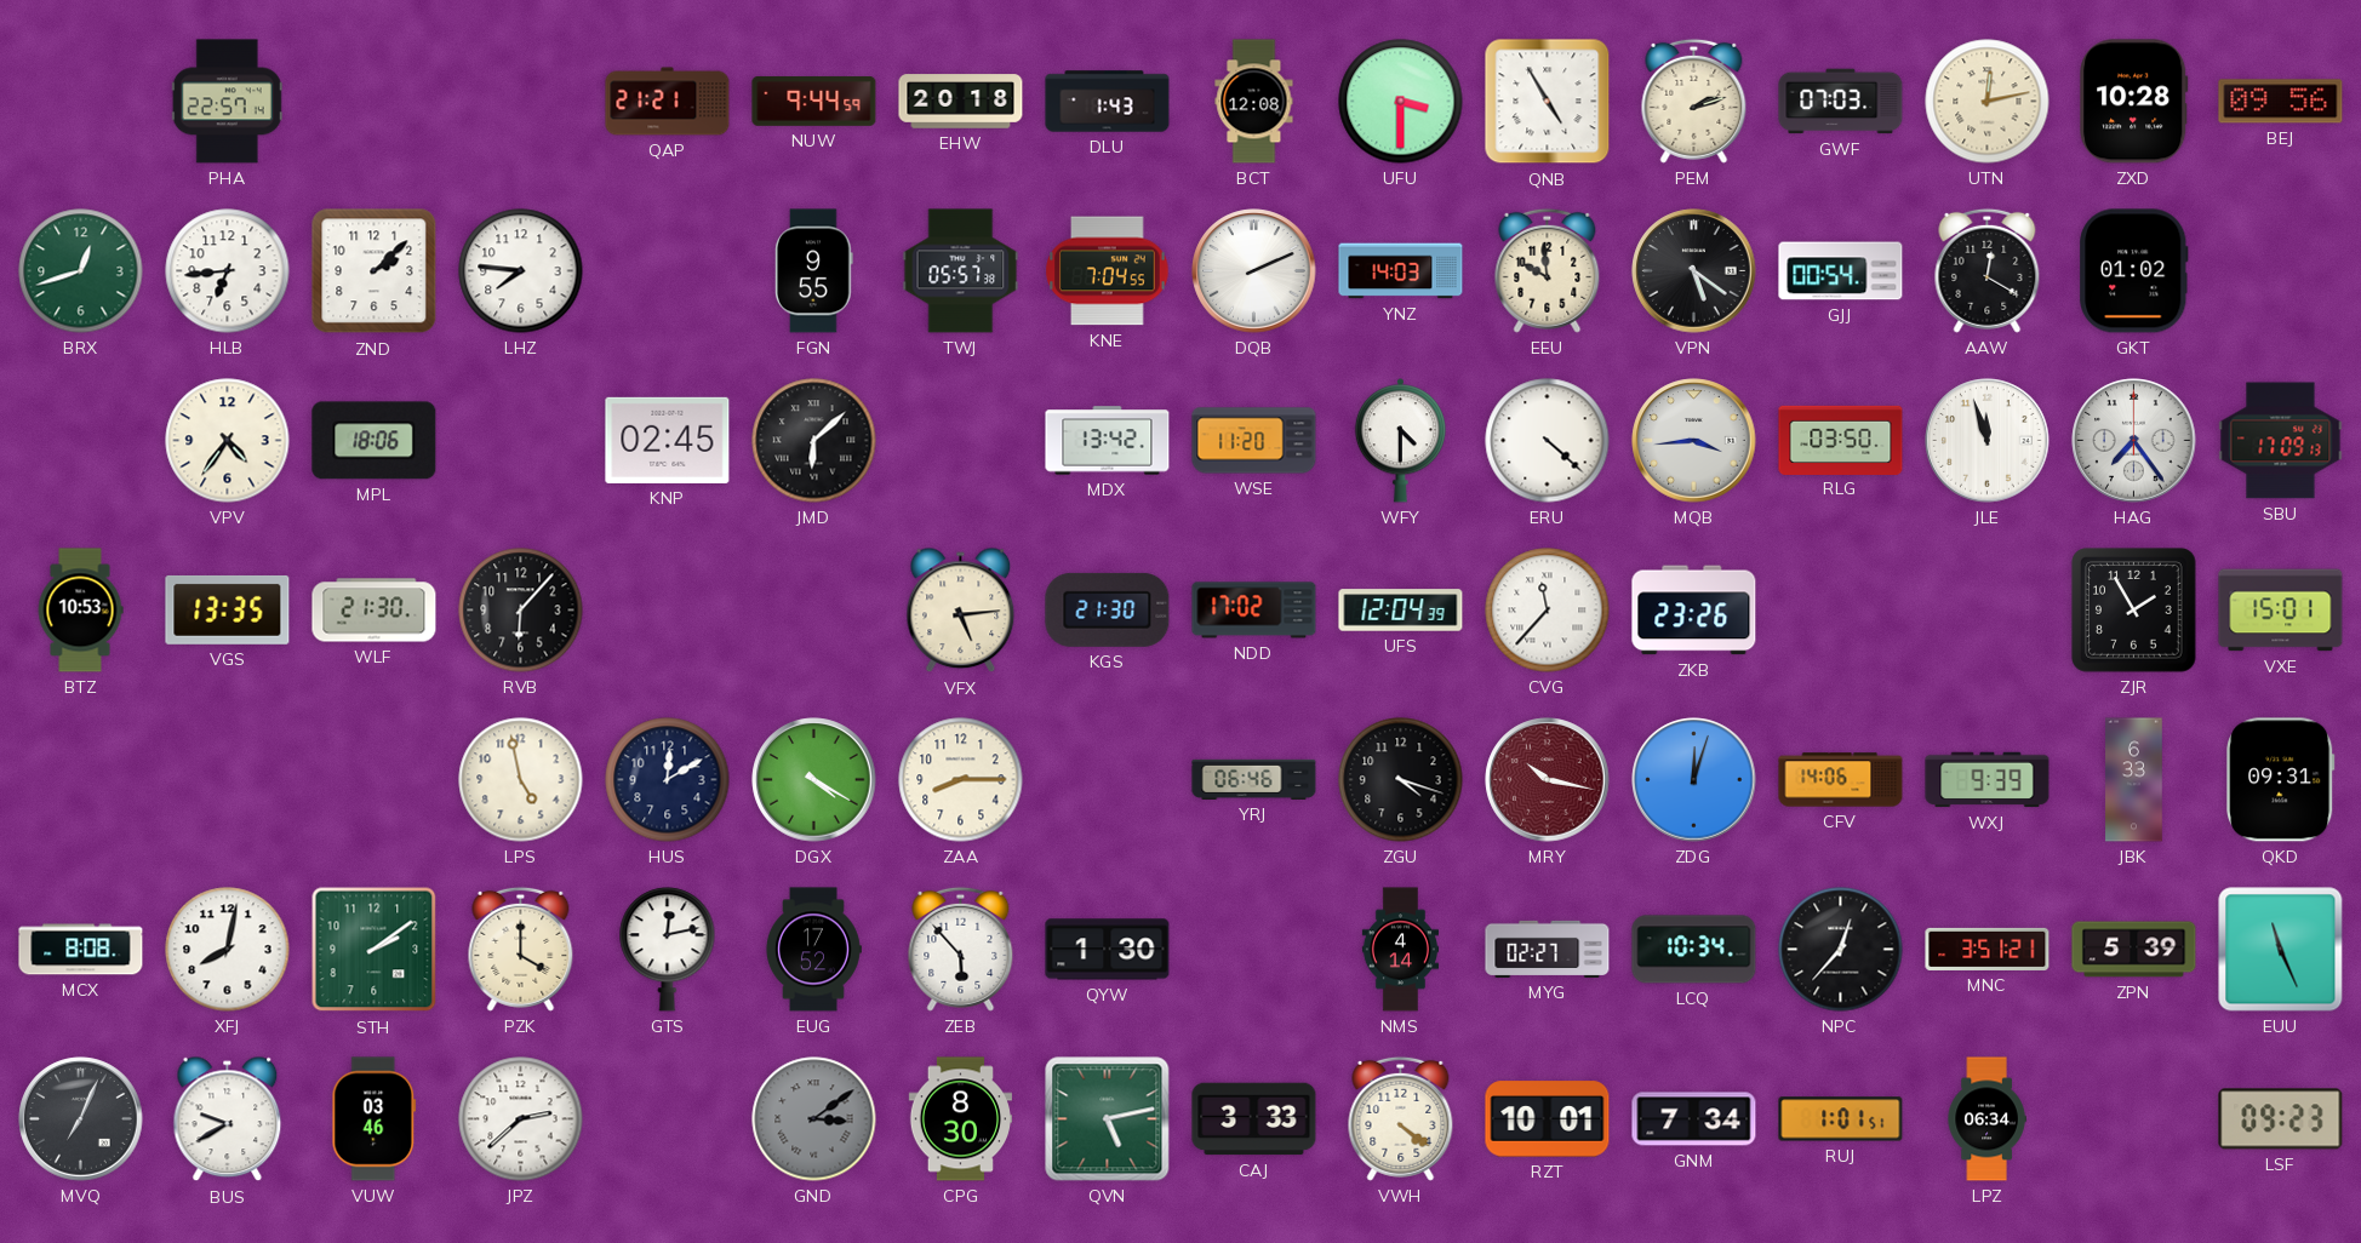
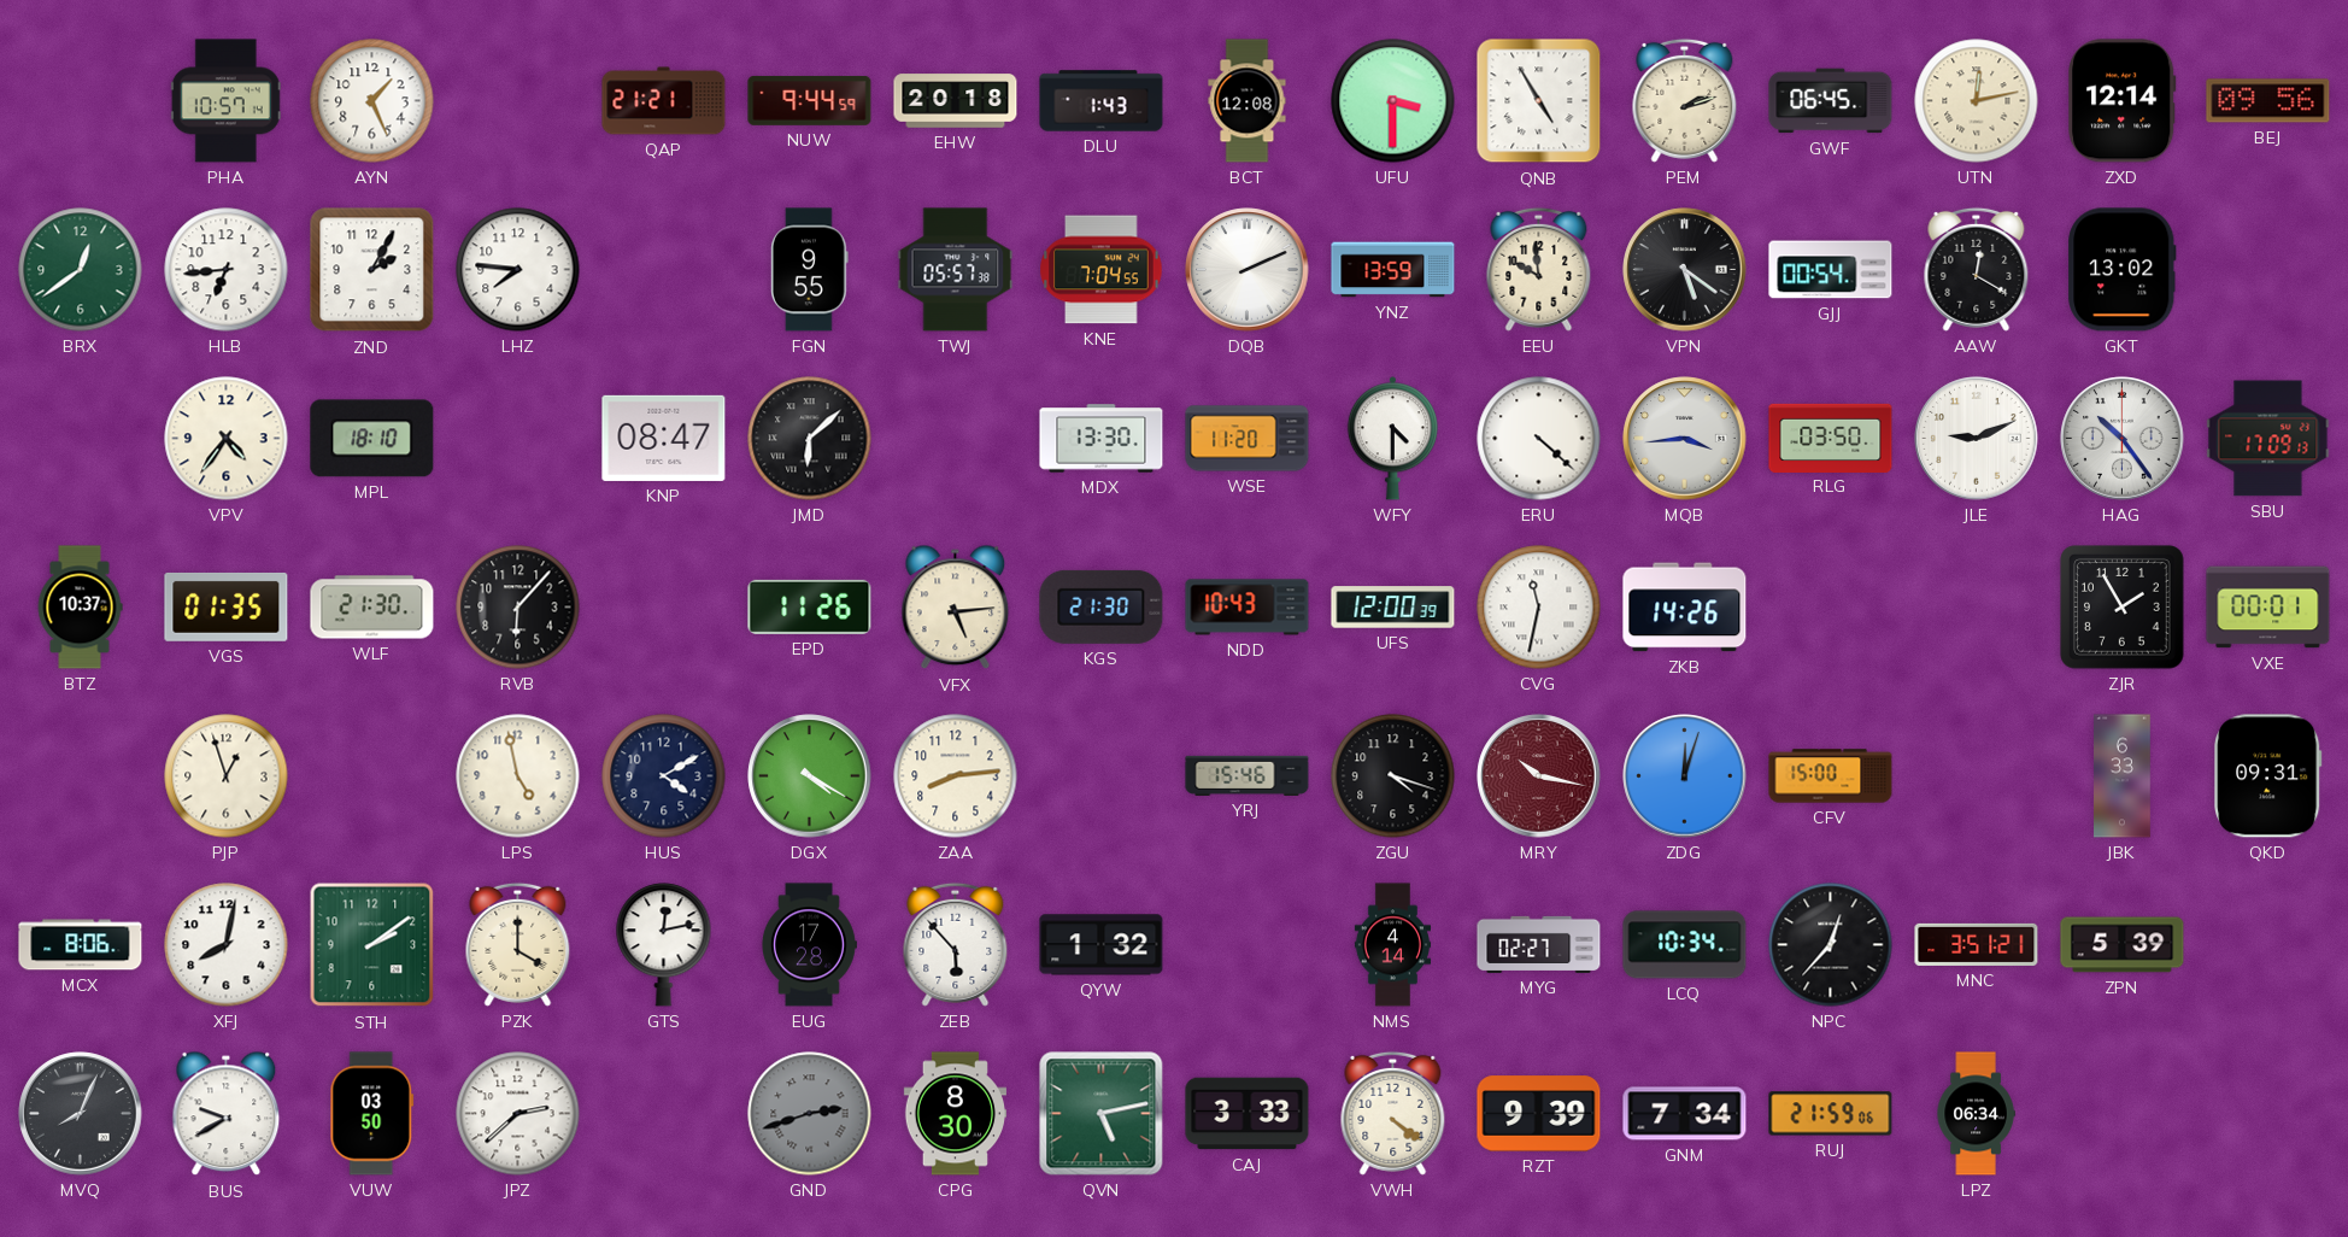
PHA: 22:57 -> 10:57
AYN: none -> 1:26
GWF: 07:03 -> 06:45
ZXD: 10:28 -> 12:14
BRX: 12:42 -> 12:39
ZND: 2:08 -> 2:05
YNZ: 14:03 -> 13:59
GKT: 01:02 -> 13:02
MPL: 18:06 -> 18:10
KNP: 02:45 -> 08:47
MDX: 13:42 -> 13:30
JLE: 11:57 -> 9:11
HAG: 7:24 -> 10:24
BTZ: 10:53 -> 10:37
VGS: 13:35 -> 01:35
EPD: none -> 11:26
NDD: 17:02 -> 10:43
UFS: 12:04 -> 12:00
CVG: 11:37 -> 11:32
ZKB: 23:26 -> 14:26
VXE: 15:01 -> 00:01
PJP: none -> 12:57
HUS: 12:10 -> 4:10
ZAA: 8:15 -> 8:14
YRJ: 06:46 -> 15:46
CFV: 14:06 -> 15:00
WXJ: 9:39 -> none
MCX: 8:08 -> 8:06
EUG: 17:52 -> 17:28
QYW: 1:30 -> 1:32
EUU: 11:26 -> none
MVQ: 7:04 -> 8:04
VUW: 03:46 -> 03:50
GND: 3:09 -> 2:42
RZT: 10:01 -> 9:39
RUJ: 1:01 -> 21:59
LSF: 09:23 -> none
